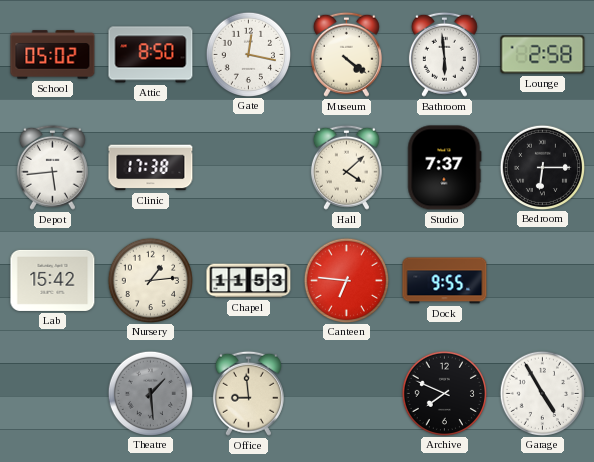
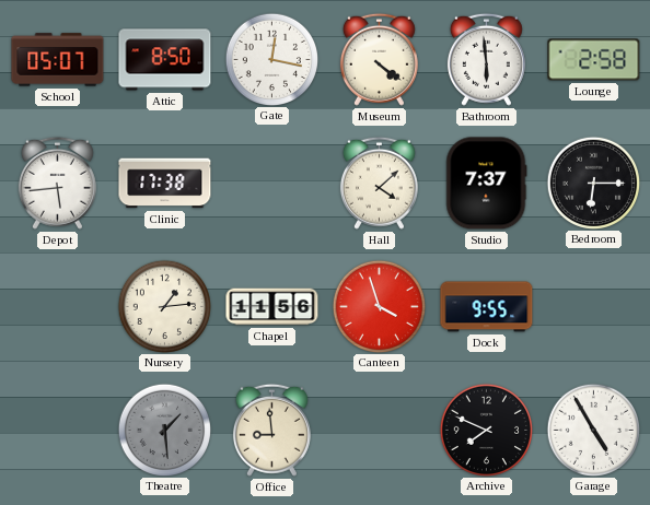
School: 05:02 -> 05:07
Lab: 15:42 -> none
Chapel: 11:53 -> 11:56
Canteen: 6:46 -> 3:57
